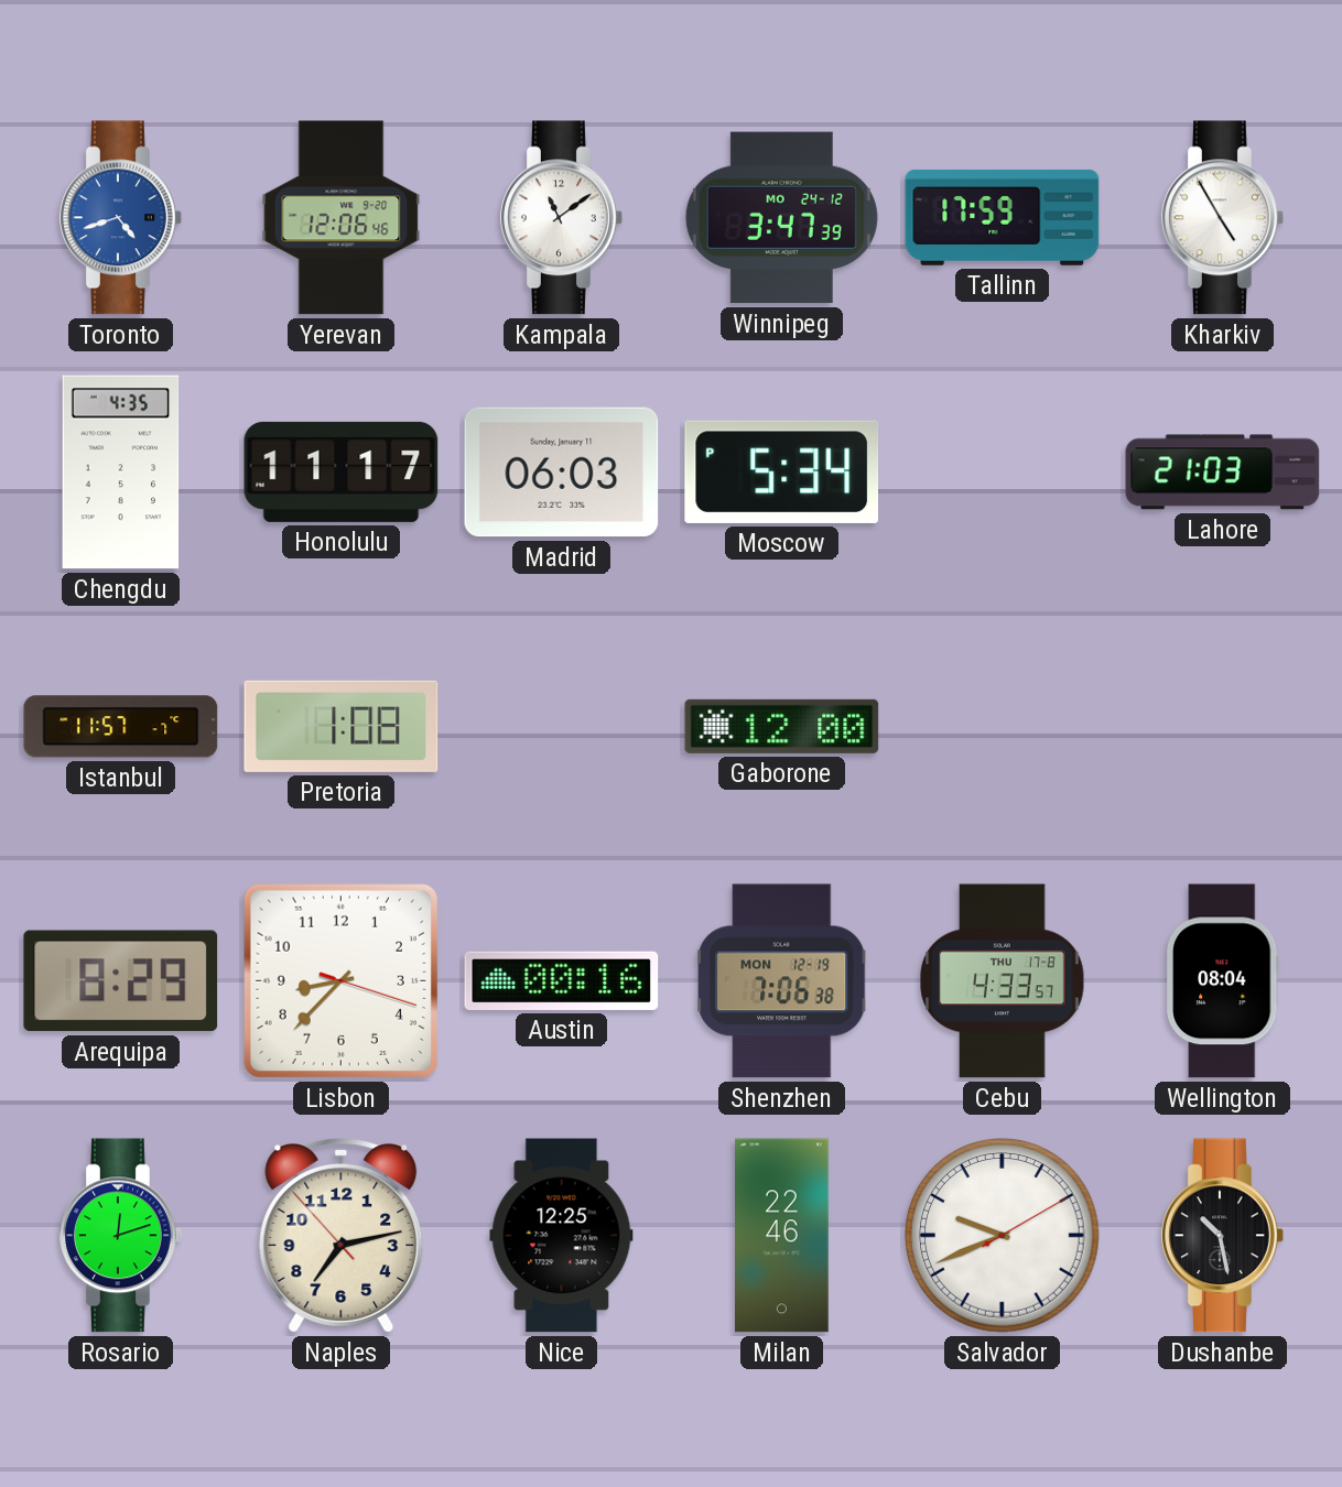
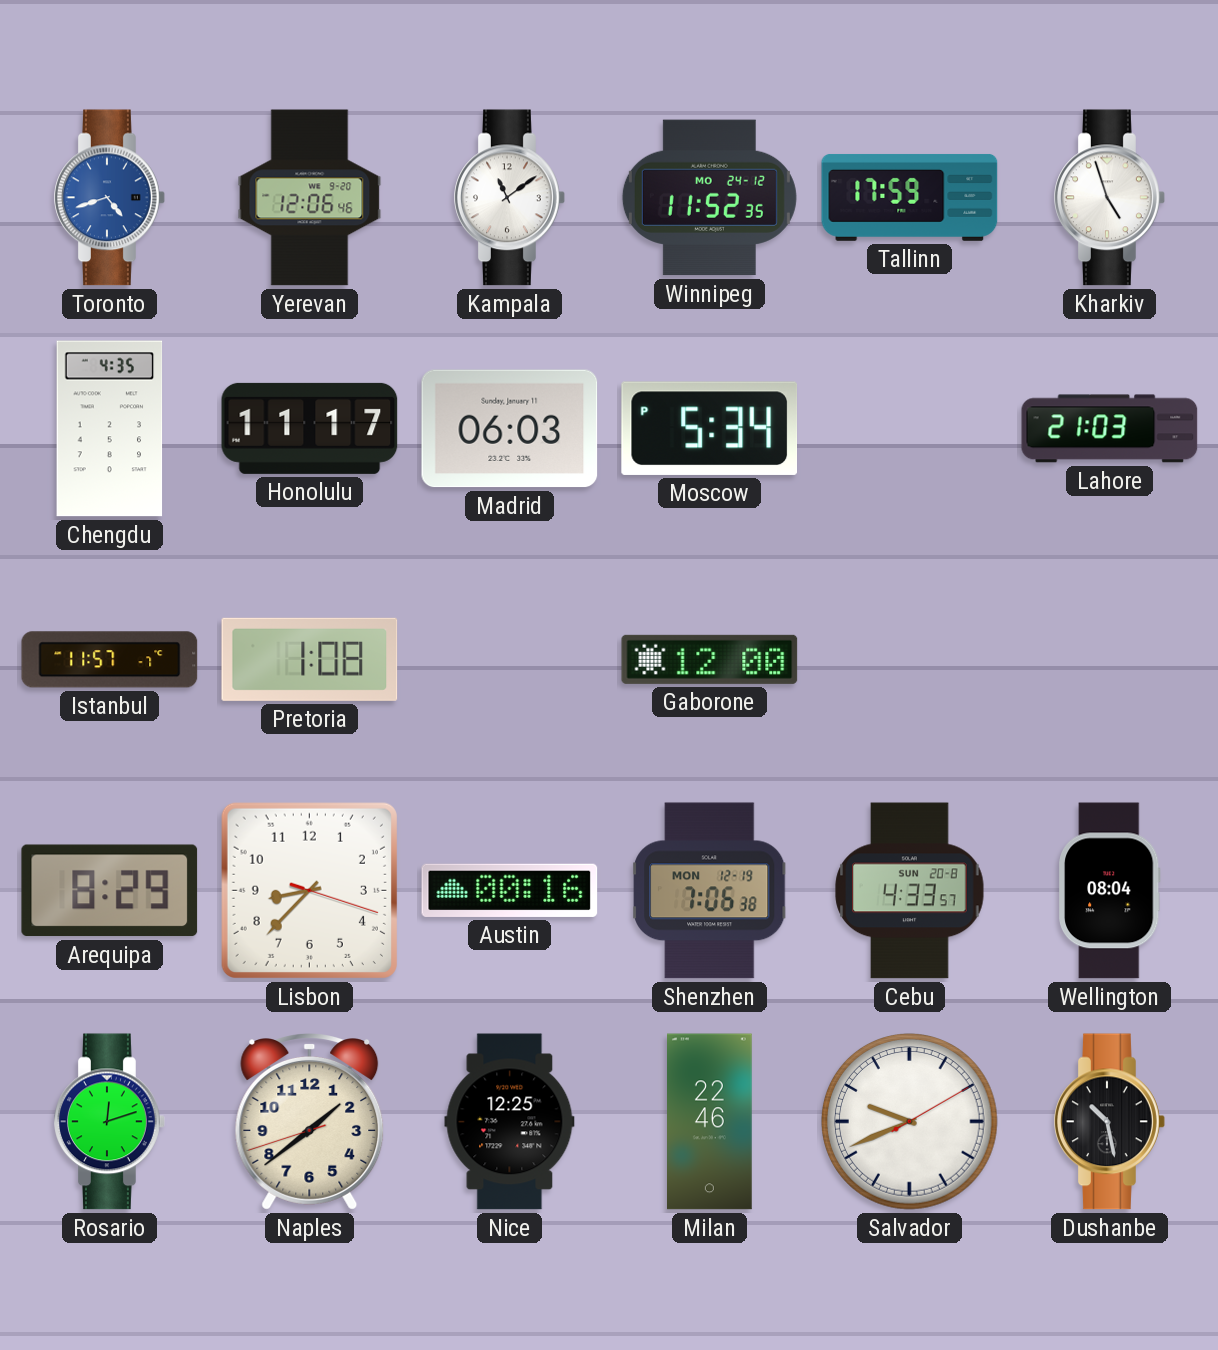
Winnipeg: 3:47 -> 11:52
Kharkiv: 4:55 -> 4:57
Cebu date: THU 17-8 -> SUN 20-8
Naples: 7:12 -> 1:38
